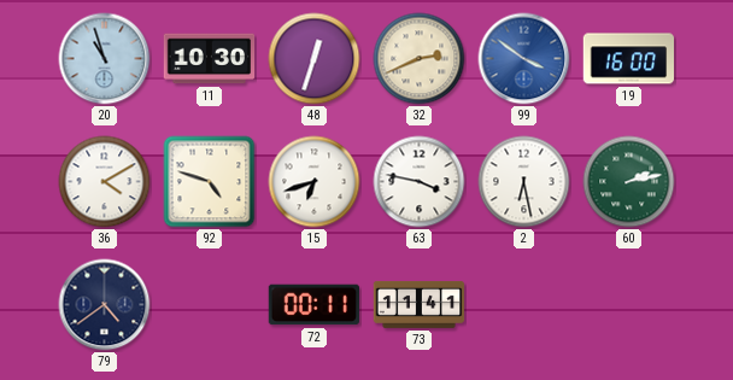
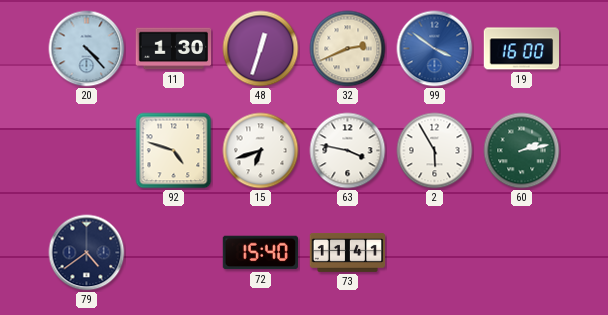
20: 10:57 -> 4:23
11: 10:30 -> 1:30
36: 4:10 -> none
2: 6:28 -> 5:55
72: 00:11 -> 15:40
